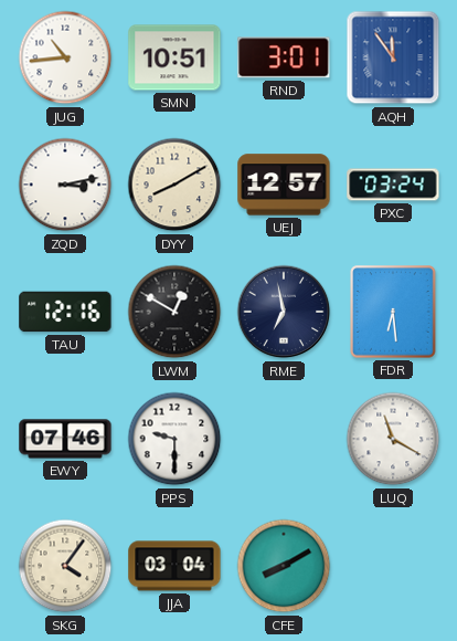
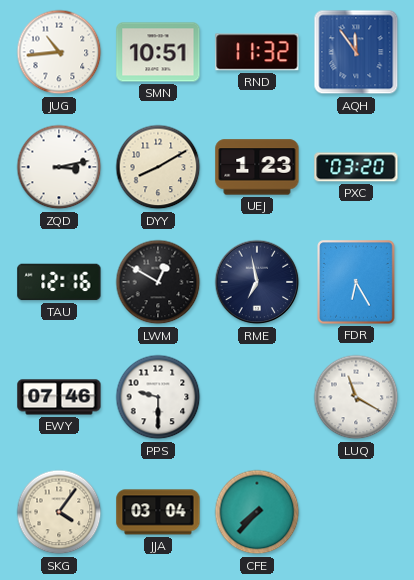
RND: 3:01 -> 11:32
UEJ: 12:57 -> 1:23
PXC: 03:24 -> 03:20
FDR: 6:29 -> 6:25
CFE: 8:10 -> 7:37
